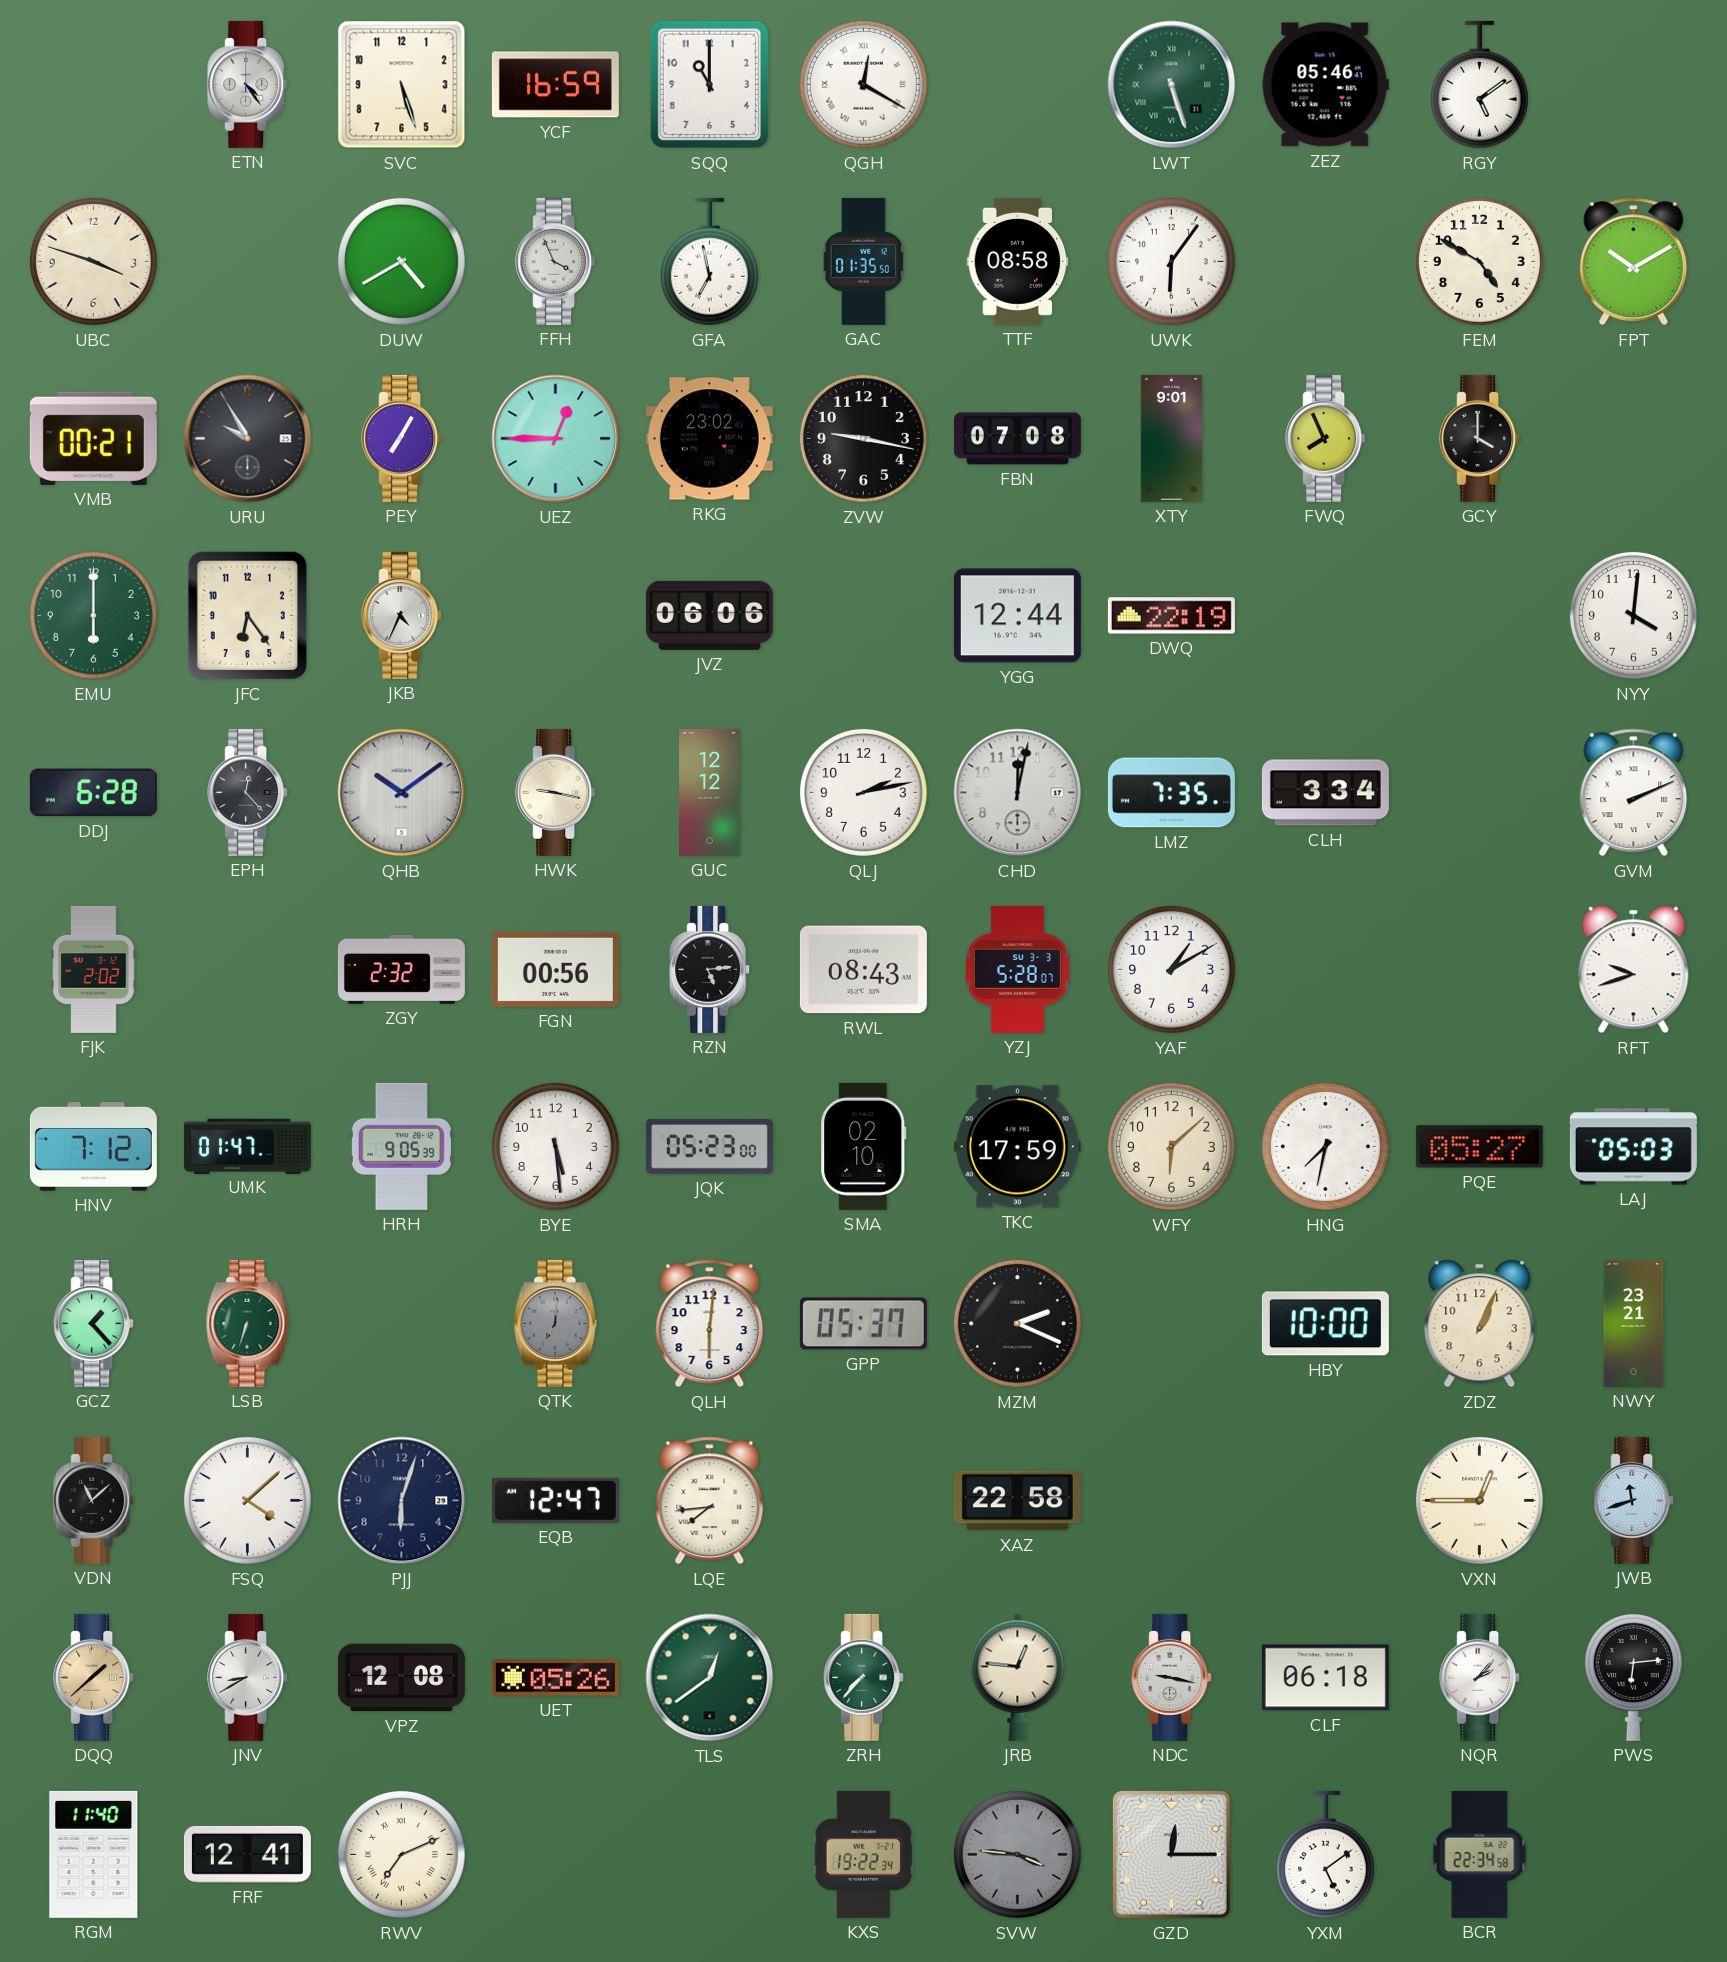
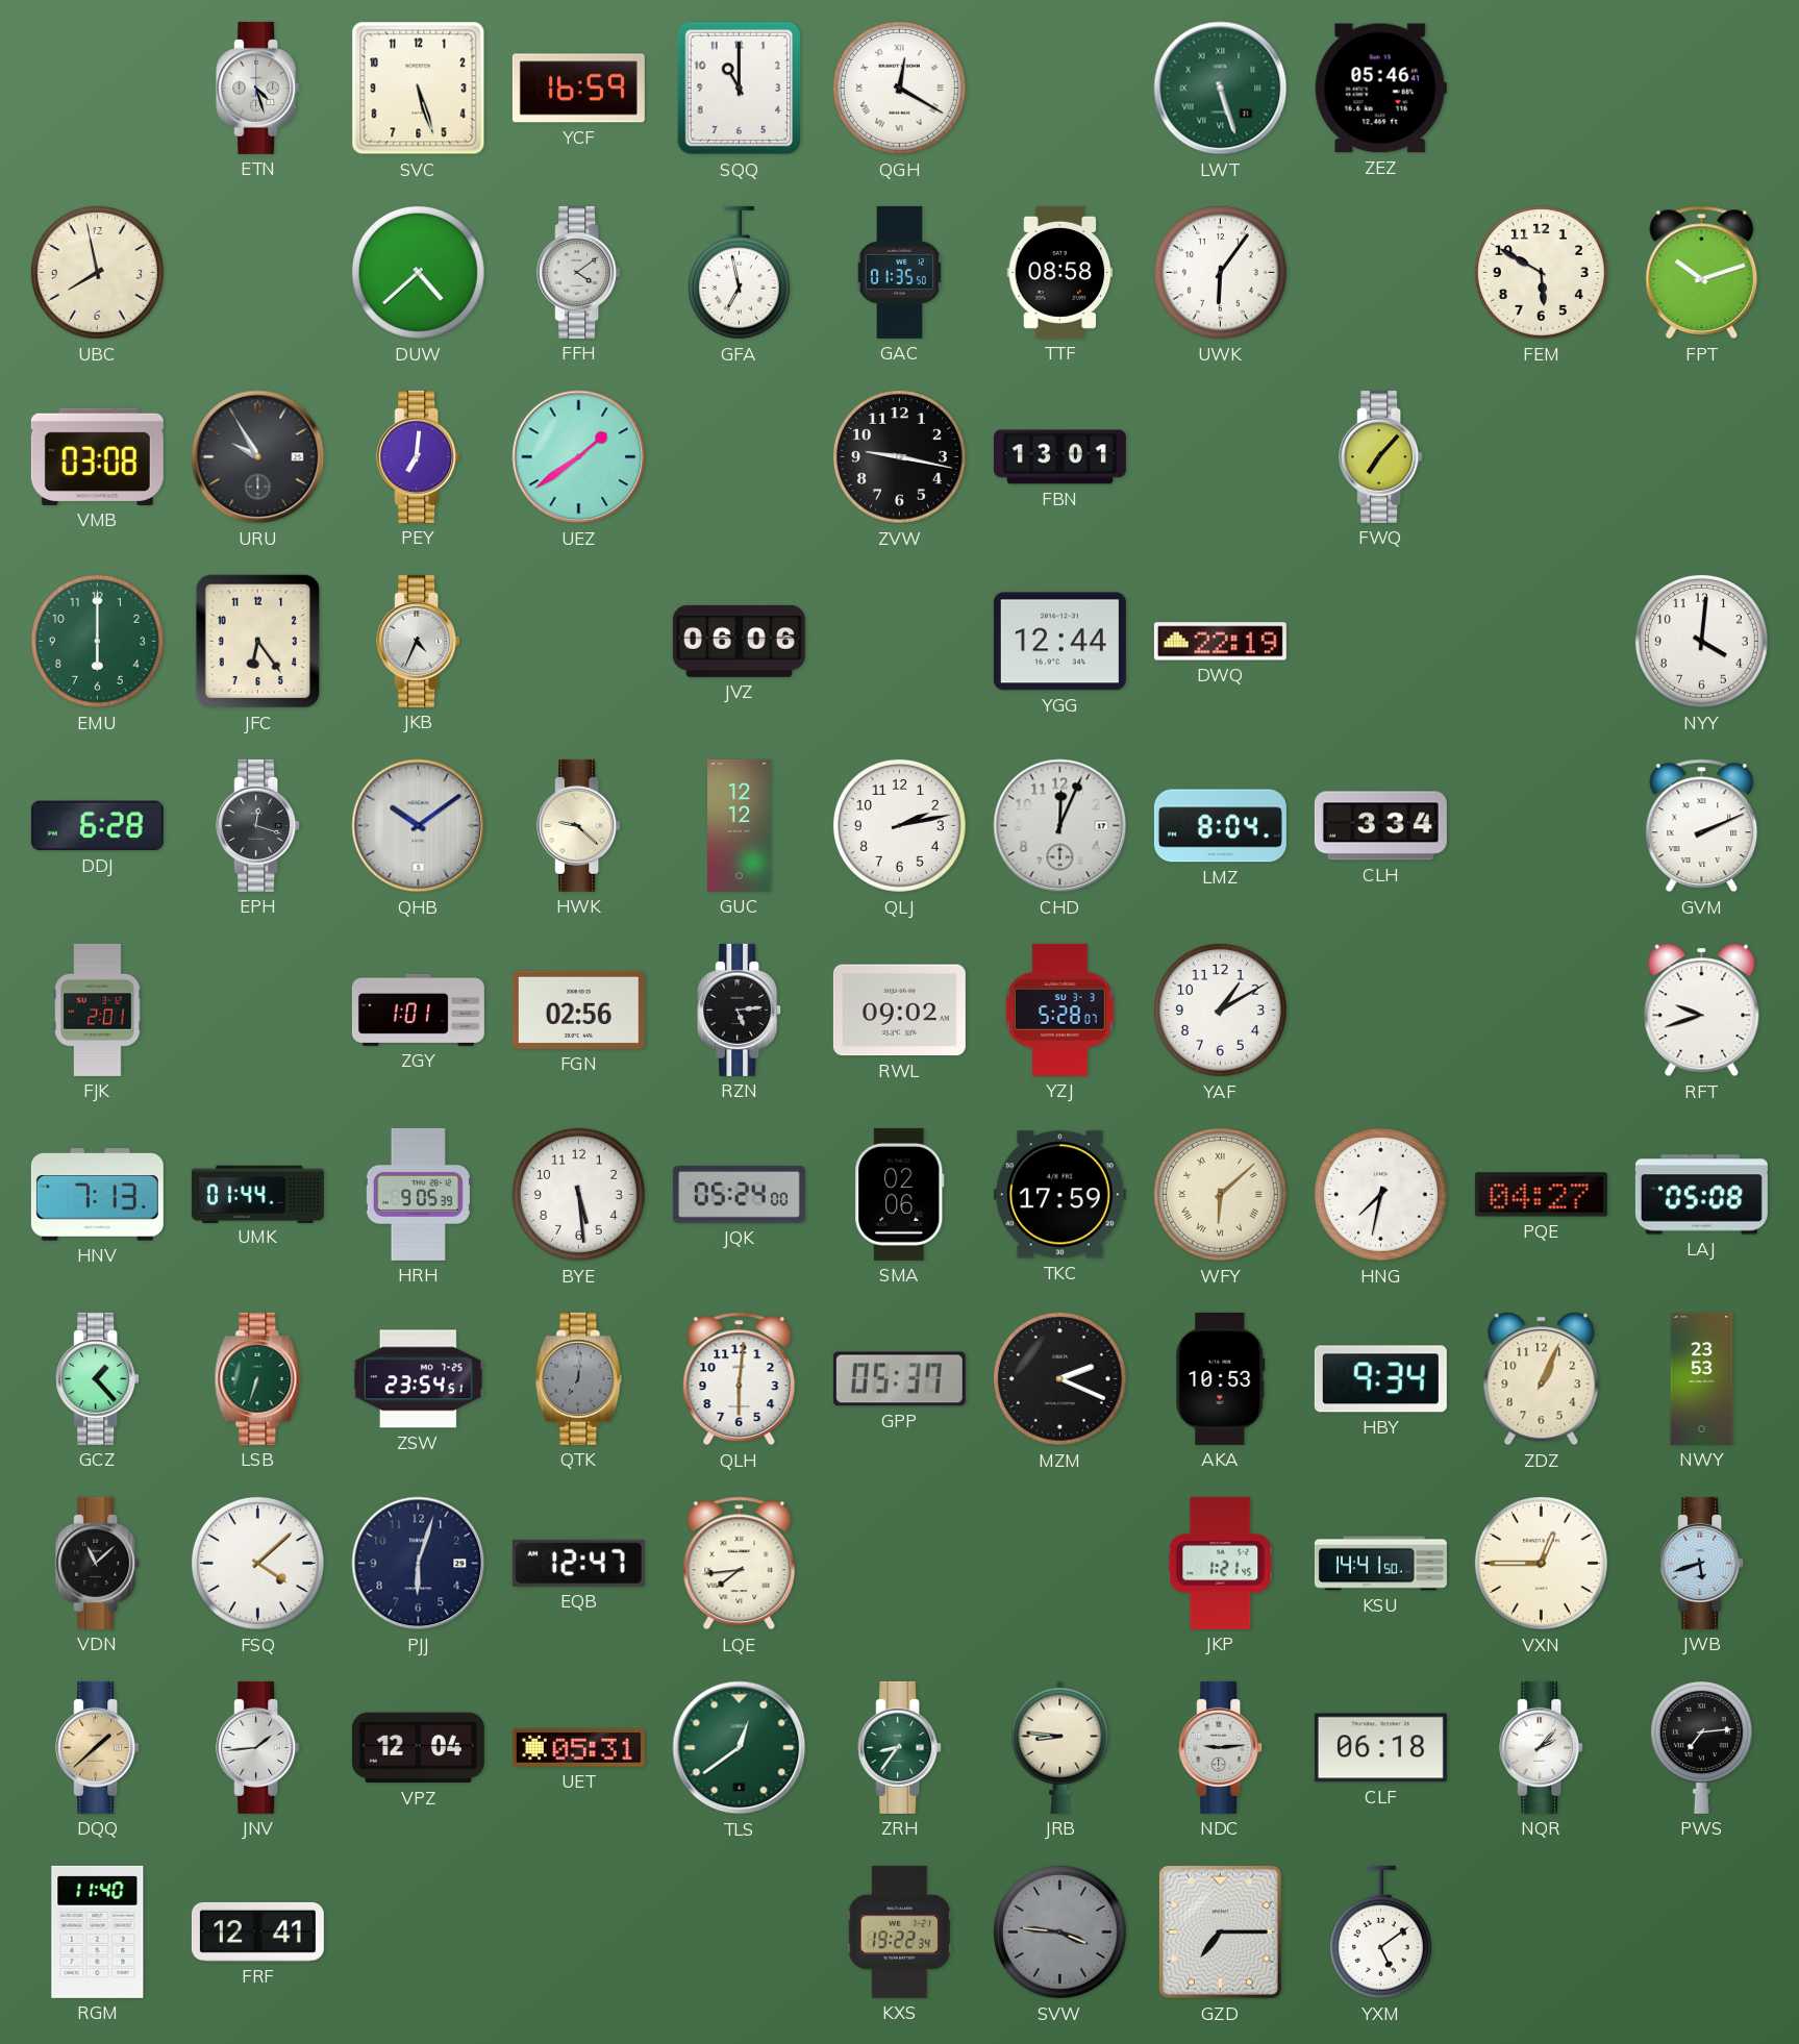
ETN: 4:24 -> 4:27
RGY: 5:09 -> none
UBC: 3:48 -> 7:58
DUW: 4:40 -> 4:38
FFH: 3:56 -> 4:09
FEM: 4:50 -> 5:50
FPT: 10:10 -> 10:12
VMB: 00:21 -> 03:08
PEY: 7:05 -> 7:01
UEZ: 12:45 -> 1:39
RKG: 23:02 -> none
FBN: 07:08 -> 13:01
XTY: 9:01 -> none
FWQ: 7:56 -> 7:07
GCY: 4:00 -> none
EPH: 12:23 -> 12:18
HWK: 9:17 -> 9:22
CHD: 12:02 -> 12:04
LMZ: 7:35 -> 8:04
FJK: 2:02 -> 2:01
ZGY: 2:32 -> 1:01
FGN: 00:56 -> 02:56
RWL: 08:43 -> 09:02
HNV: 7:12 -> 7:13
UMK: 01:47 -> 01:44
JQK: 05:23 -> 05:24
SMA: 02:10 -> 02:06
WFY numerals: Arabic -> Roman
PQE: 05:27 -> 04:27
LAJ: 05:03 -> 05:08
ZSW: none -> 23:54
AKA: none -> 10:53
HBY: 10:00 -> 9:34
NWY: 23:21 -> 23:53
XAZ: 22:58 -> none
JKP: none -> 1:21
KSU: none -> 14:41
JWB: 11:42 -> 5:42
JNV: 8:40 -> 1:44
VPZ: 12:08 -> 12:04
UET: 05:26 -> 05:31
ZRH: 7:37 -> 8:36
JRB: 12:46 -> 8:46
NDC: 9:17 -> 9:14
PWS: 6:14 -> 7:14
RWV: 7:11 -> none
GZD: 12:15 -> 7:15
BCR: 22:34 -> none
